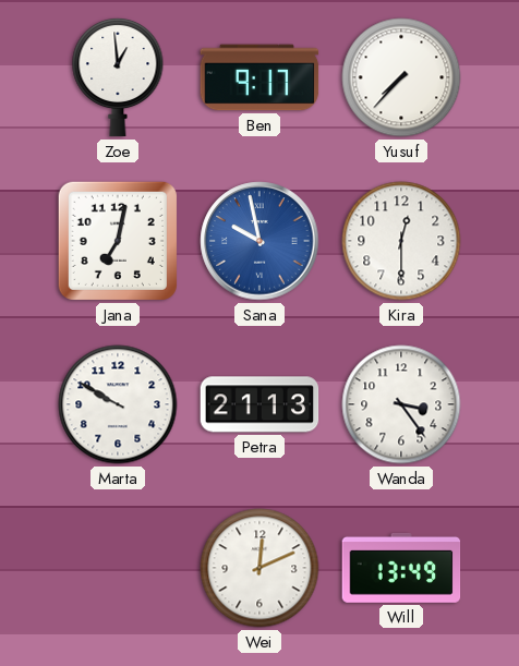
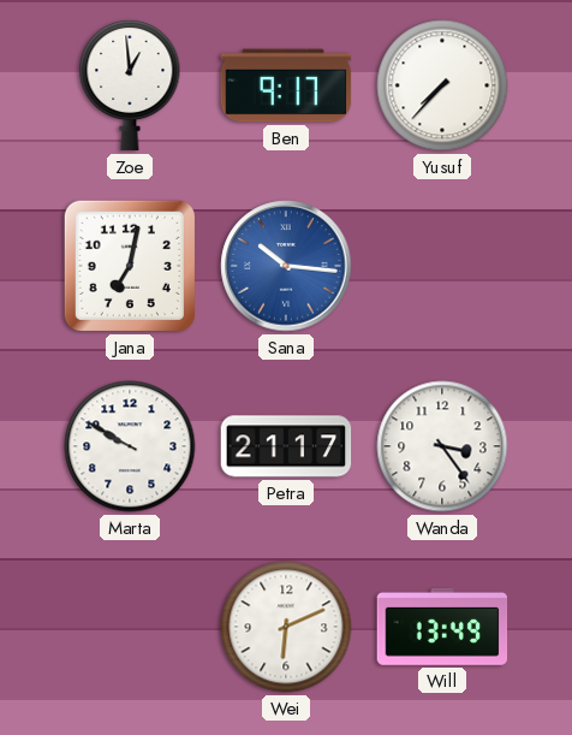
Sana: 9:58 -> 10:16
Kira: 12:30 -> none
Petra: 21:13 -> 21:17
Wei: 12:11 -> 6:11
